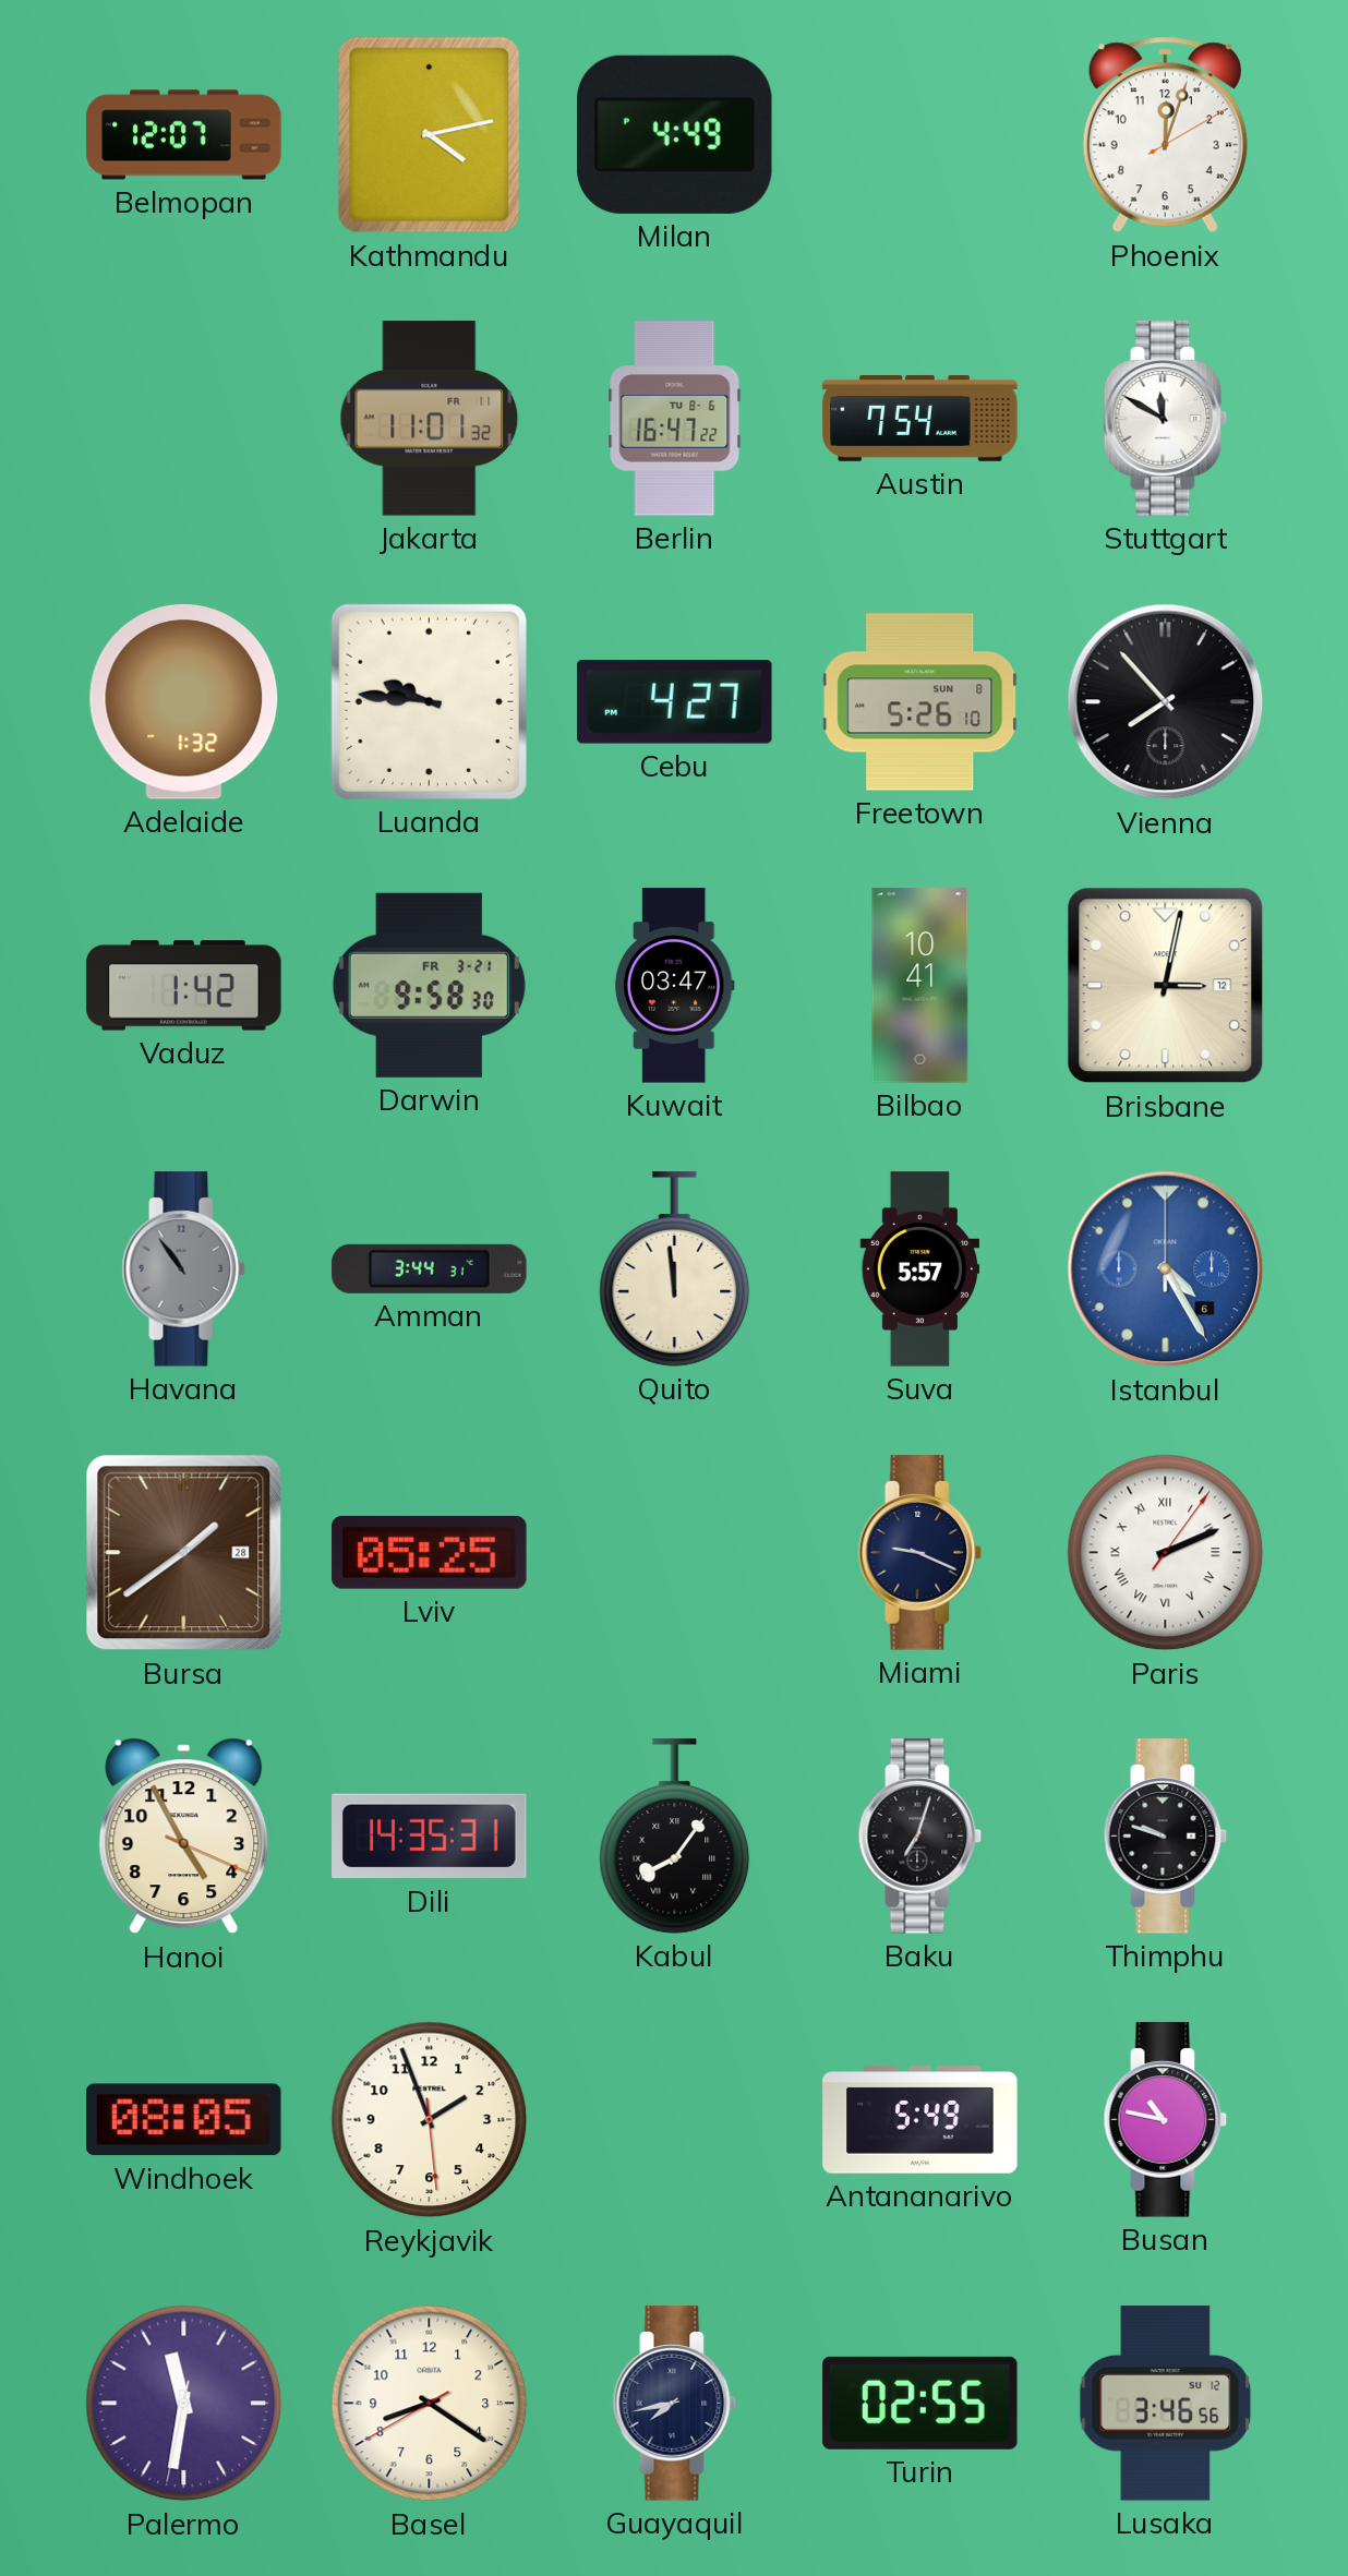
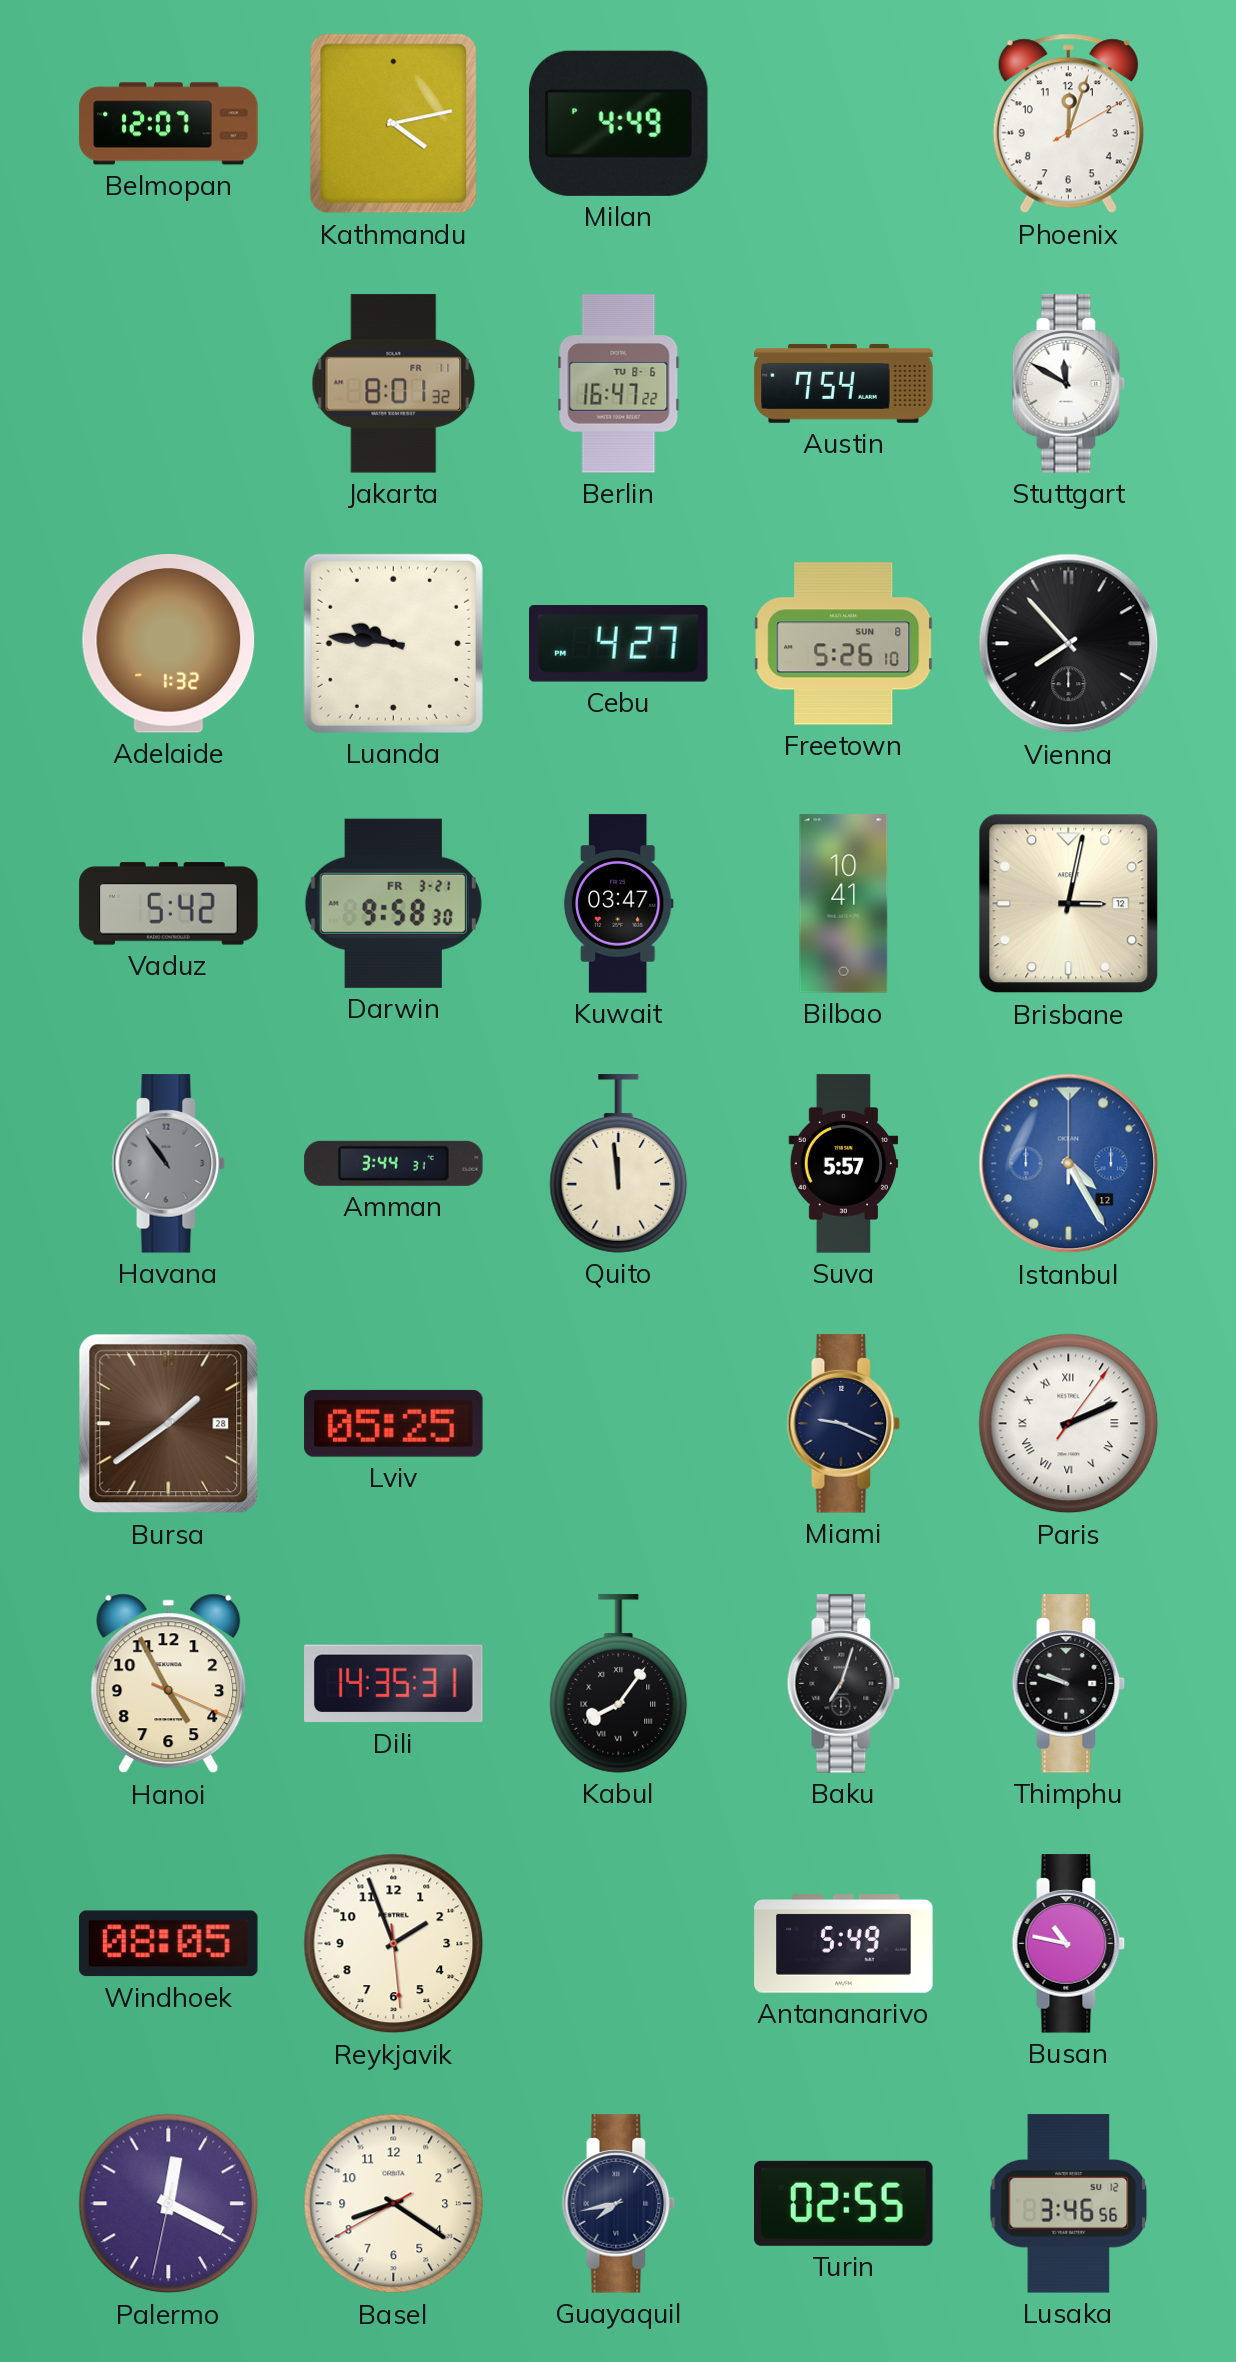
Jakarta: 11:01 -> 8:01
Vaduz: 1:42 -> 5:42
Istanbul date: 6 -> 12
Palermo: 11:31 -> 12:19
